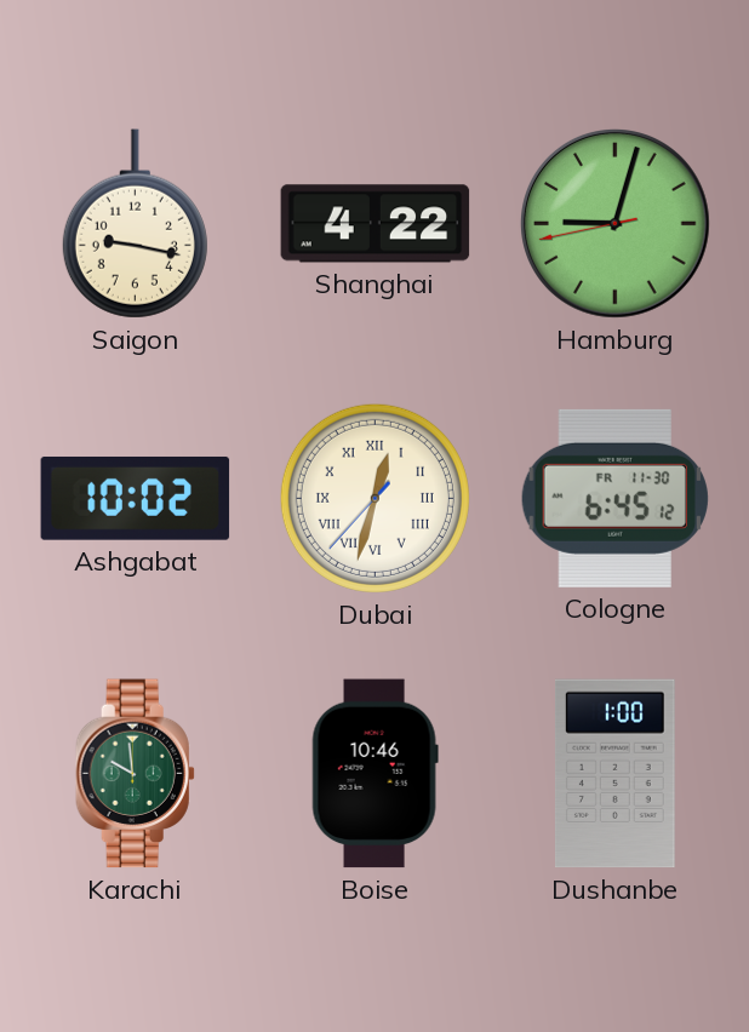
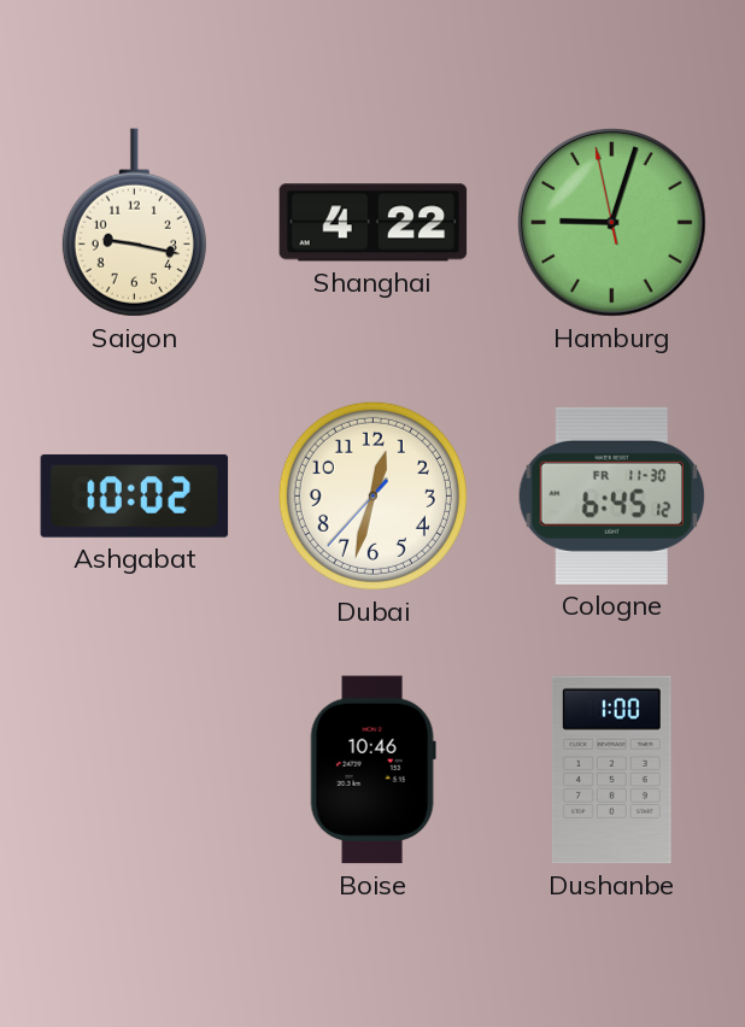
Hamburg: 9:02:43 -> 9:02:58
Dubai numerals: Roman -> Arabic
Karachi: 9:59 -> none
